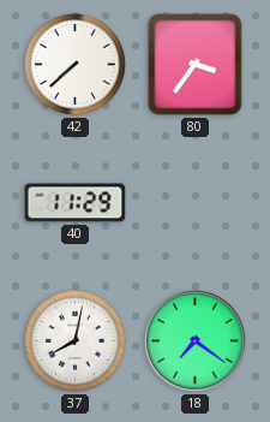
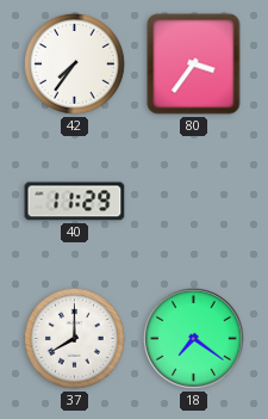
42: 7:38 -> 7:36
37: 8:02 -> 8:00
